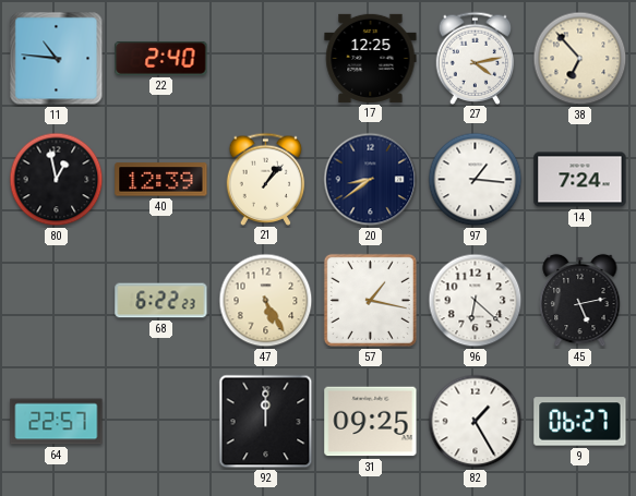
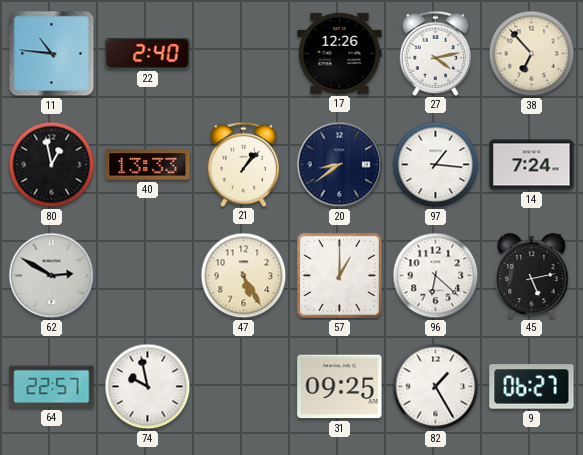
17: 12:25 -> 12:26
40: 12:39 -> 13:33
62: none -> 2:50
68: 6:22 -> none
57: 1:17 -> 1:00
74: none -> 9:58
92: 12:00 -> none
